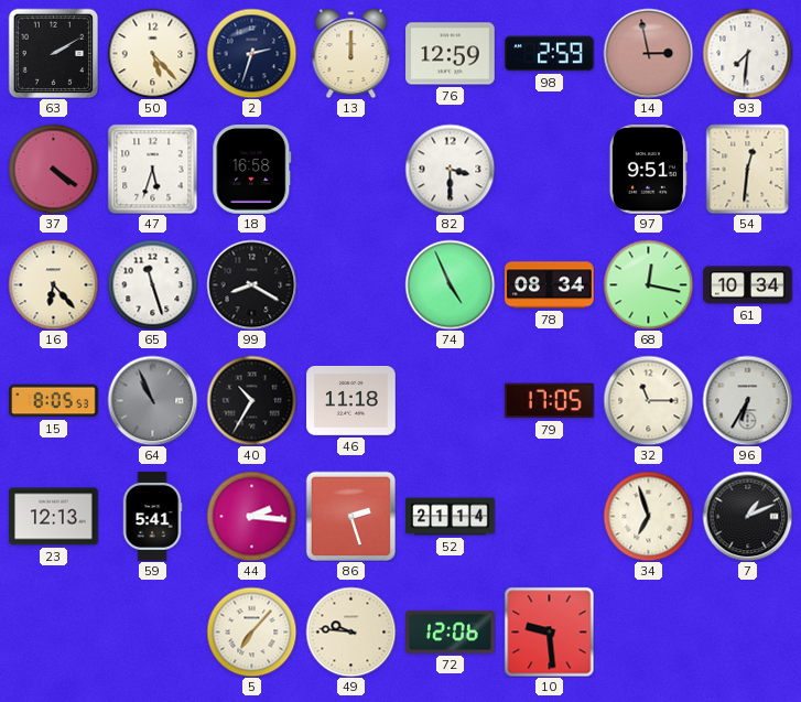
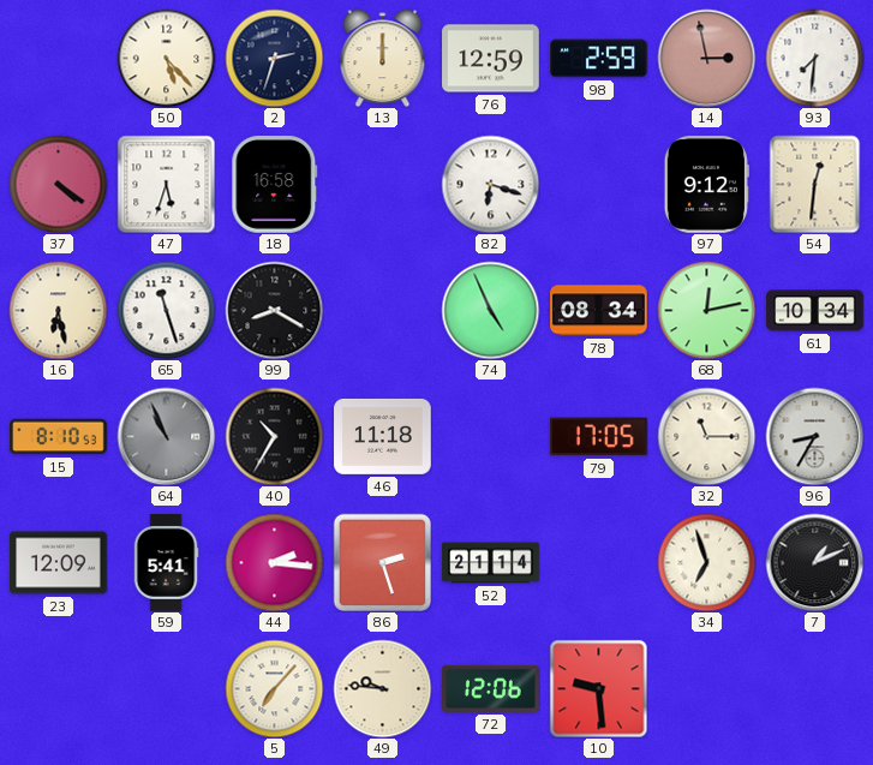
63: 2:10 -> none
82: 3:30 -> 6:18
97: 9:51 -> 9:12
16: 6:23 -> 6:28
68: 12:17 -> 12:13
15: 8:05 -> 8:10
96: 6:35 -> 8:35
23: 12:13 -> 12:09
